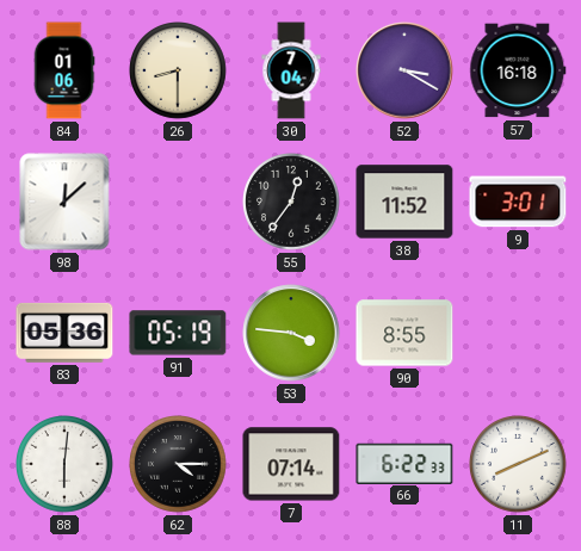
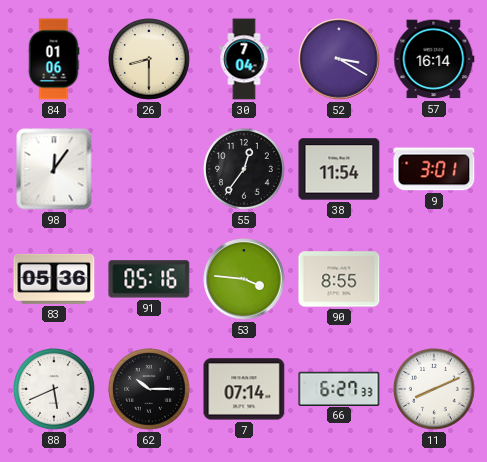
57: 16:18 -> 16:14
98: 12:08 -> 12:06
38: 11:52 -> 11:54
91: 05:19 -> 05:16
88: 6:01 -> 5:41
62: 4:15 -> 10:15
66: 6:22 -> 6:27
